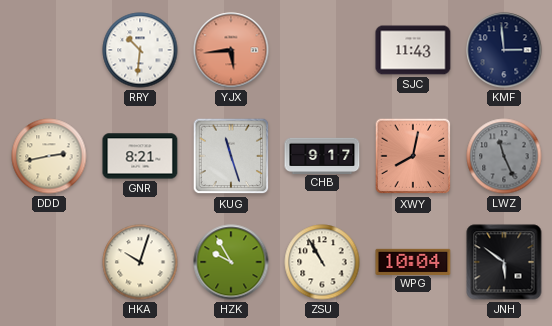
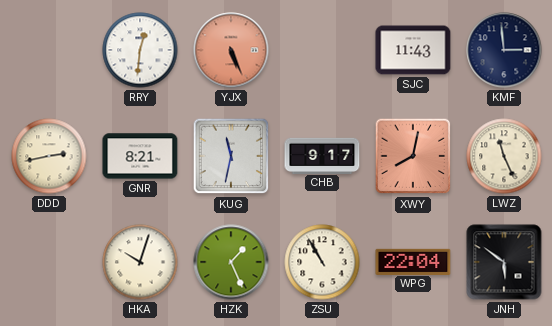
RRY: 10:31 -> 12:31
YJX: 5:44 -> 5:26
KUG: 11:27 -> 11:32
LWZ dial: grey -> cream
HZK: 9:55 -> 1:26
WPG: 10:04 -> 22:04
